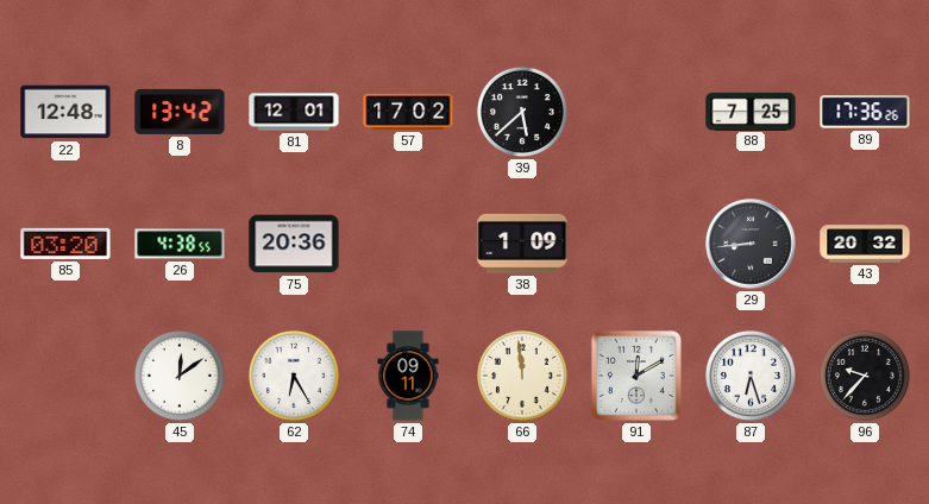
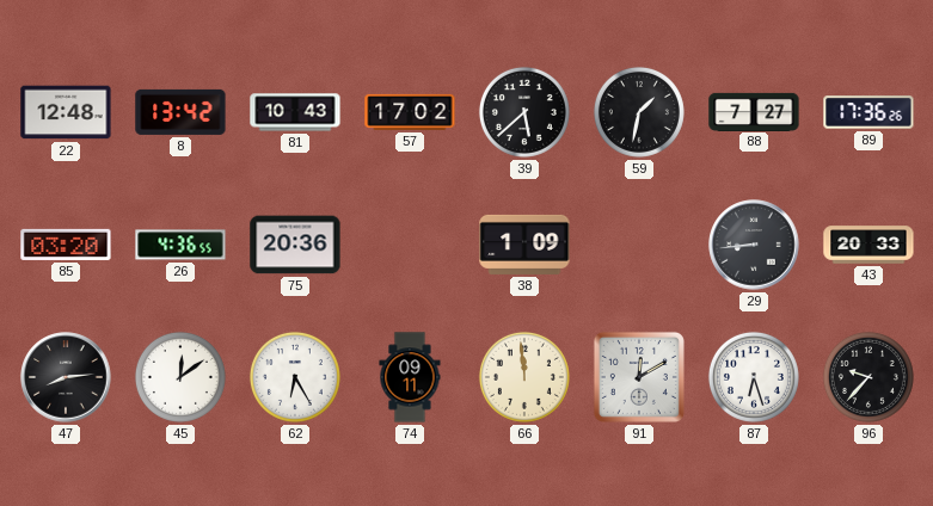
81: 12:01 -> 10:43
59: none -> 1:32
88: 7:25 -> 7:27
26: 4:38 -> 4:36
43: 20:32 -> 20:33
47: none -> 8:14
